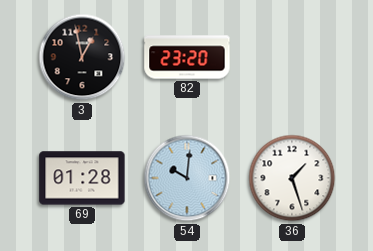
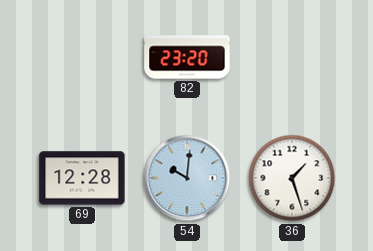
3: 12:58 -> none
69: 01:28 -> 12:28
